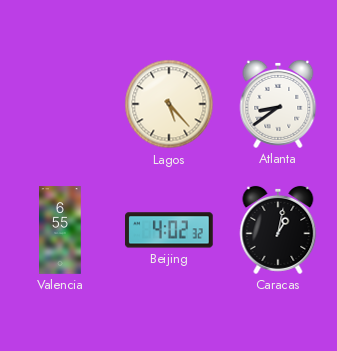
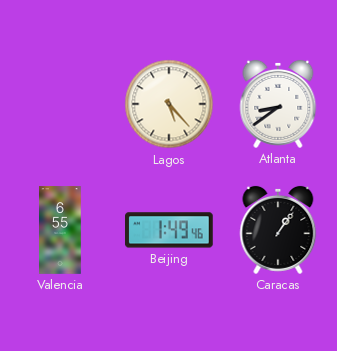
Beijing: 4:02 -> 1:49
Caracas: 1:02 -> 1:06
